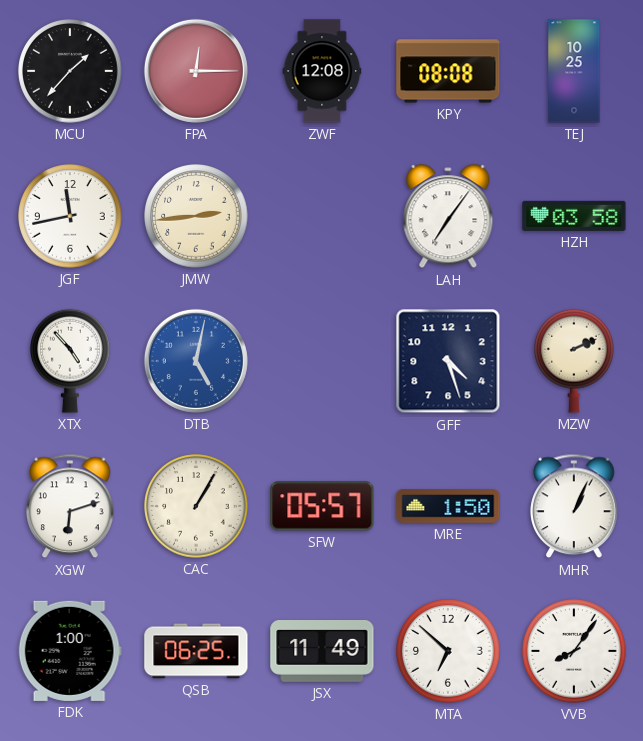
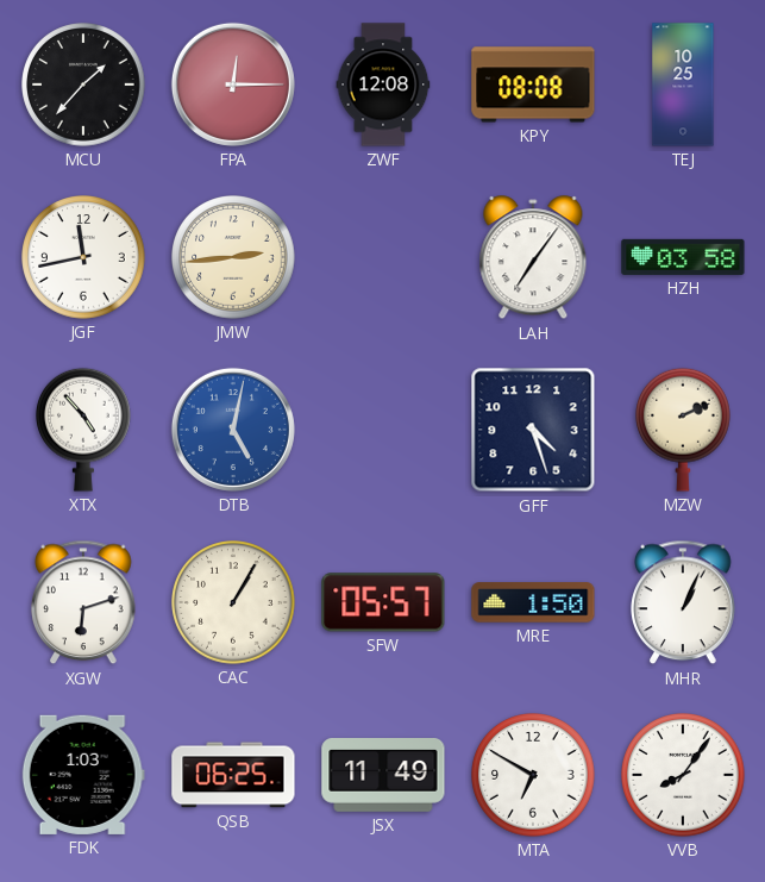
FDK: 1:00 -> 1:03
MTA: 6:52 -> 6:50
